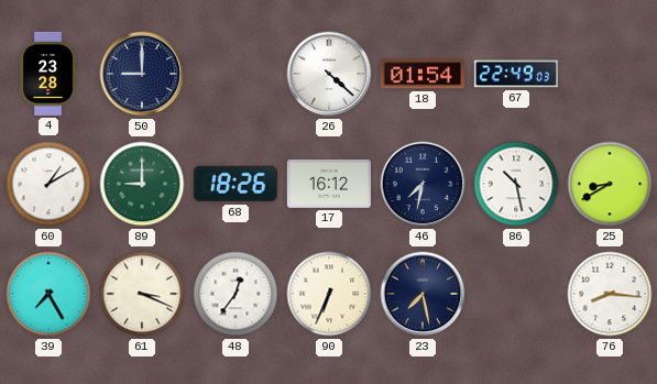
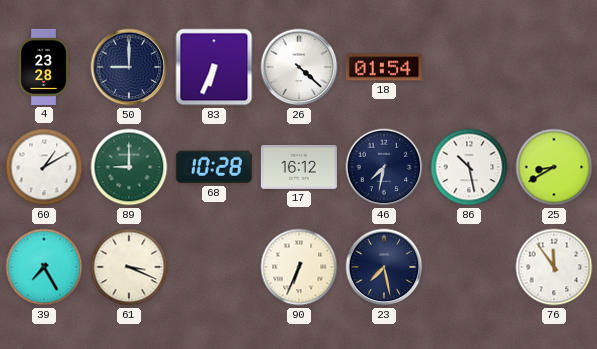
83: none -> 6:34
67: 22:49 -> none
68: 18:26 -> 10:28
48: 12:36 -> none
76: 8:16 -> 11:54
